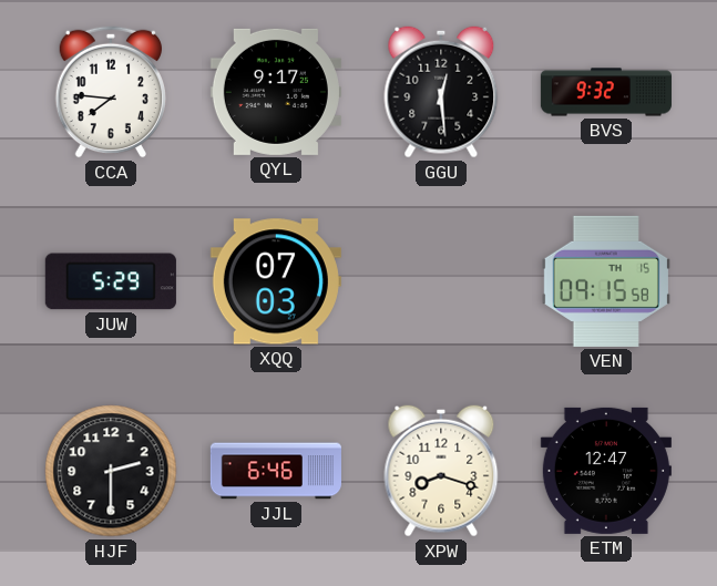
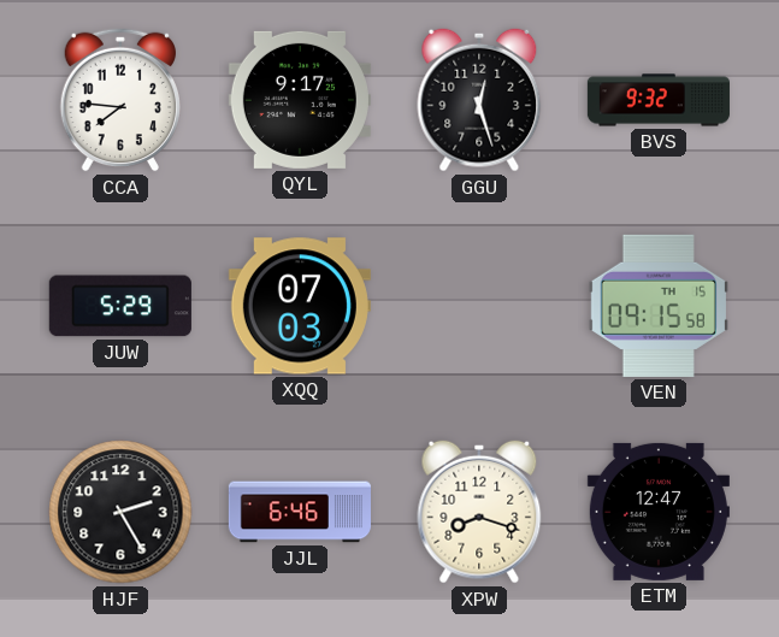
GGU: 12:29 -> 12:27
HJF: 2:30 -> 2:25
